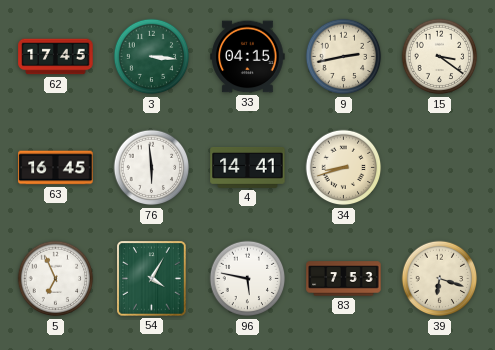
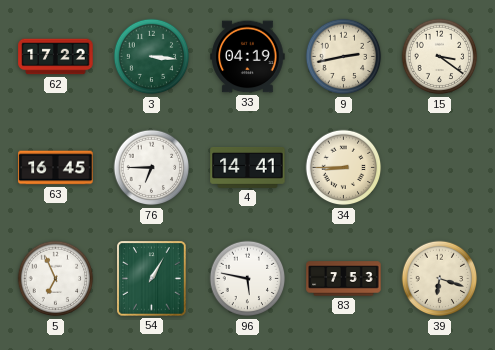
62: 17:45 -> 17:22
33: 04:15 -> 04:19
76: 5:59 -> 6:45
34: 8:42 -> 8:45
54: 4:05 -> 1:05
